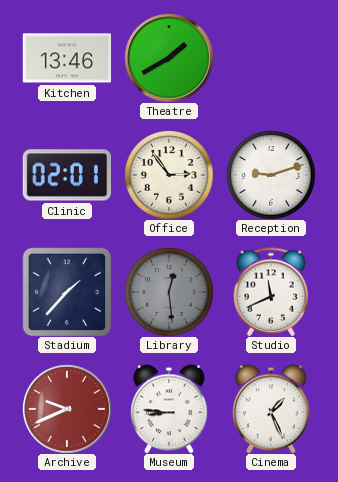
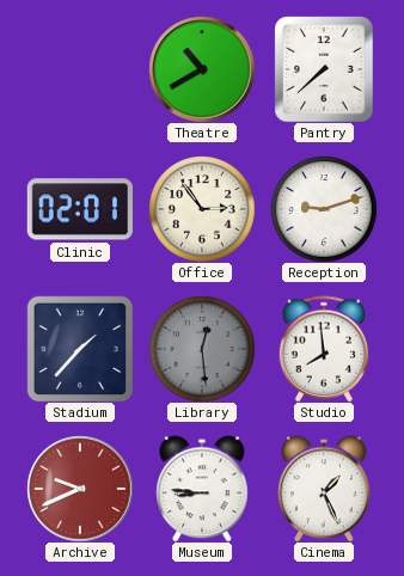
Kitchen: 13:46 -> none
Theatre: 1:40 -> 10:40
Pantry: none -> 7:38
Studio: 11:41 -> 7:59
